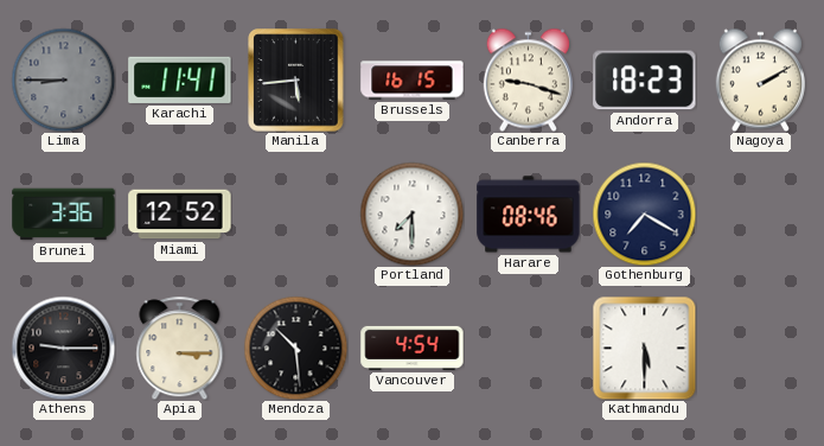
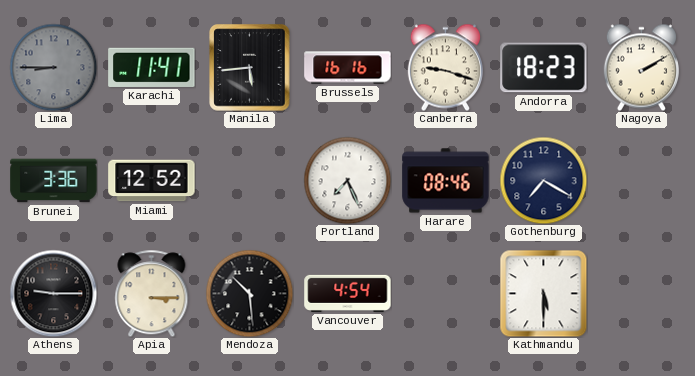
Brussels: 16:15 -> 16:16
Portland: 7:30 -> 7:26
